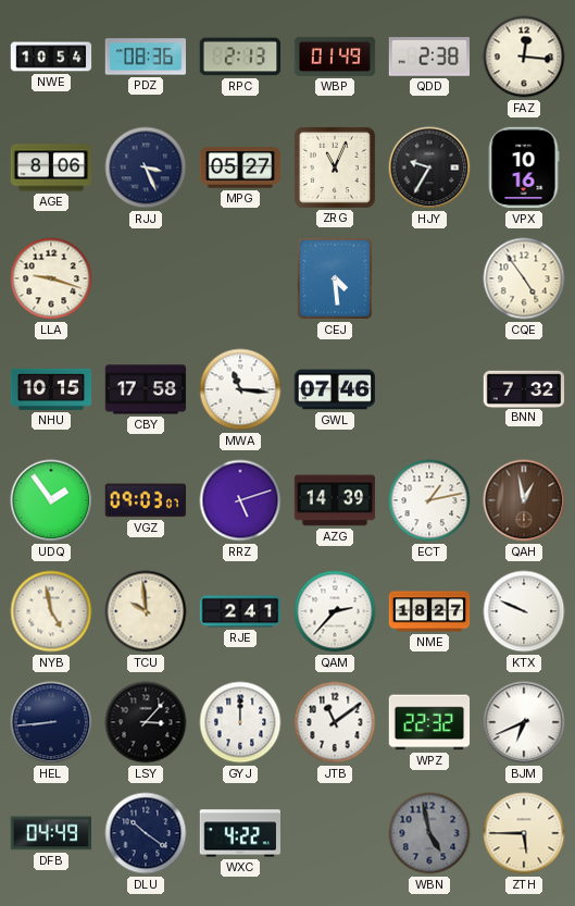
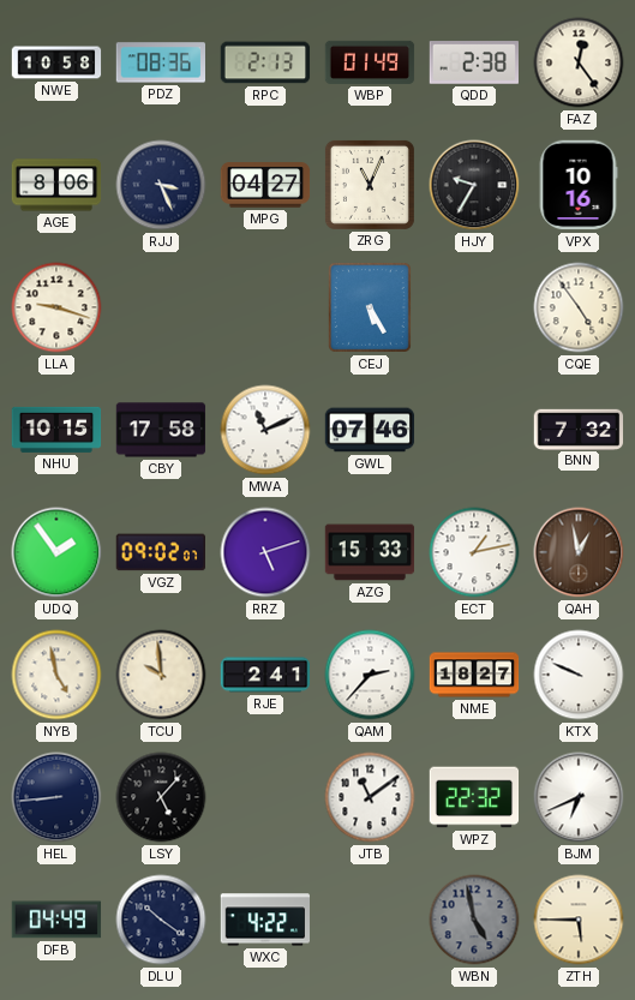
NWE: 10:54 -> 10:58
FAZ: 12:16 -> 12:24
MPG: 05:27 -> 04:27
CEJ: 4:29 -> 5:25
MWA: 11:16 -> 11:11
VGZ: 09:03 -> 09:02
AZG: 14:39 -> 15:33
LSY: 3:07 -> 5:07
GYJ: 12:00 -> none
